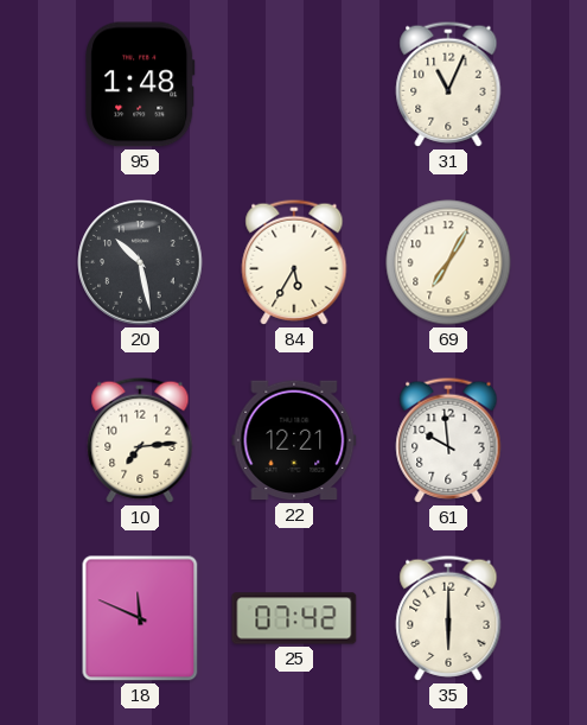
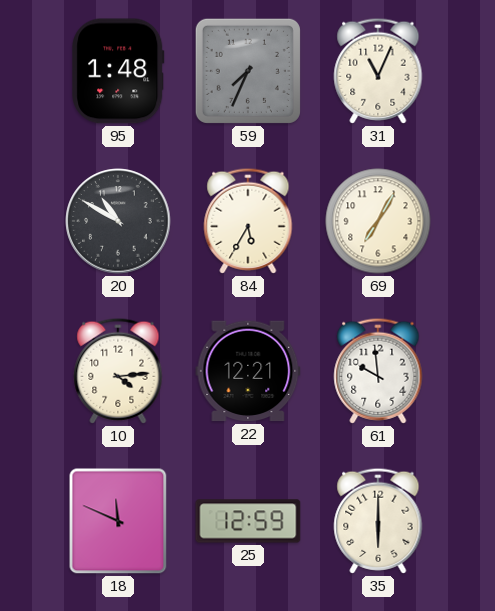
59: none -> 7:34
20: 10:28 -> 10:50
10: 7:14 -> 4:14
25: 07:42 -> 12:59
